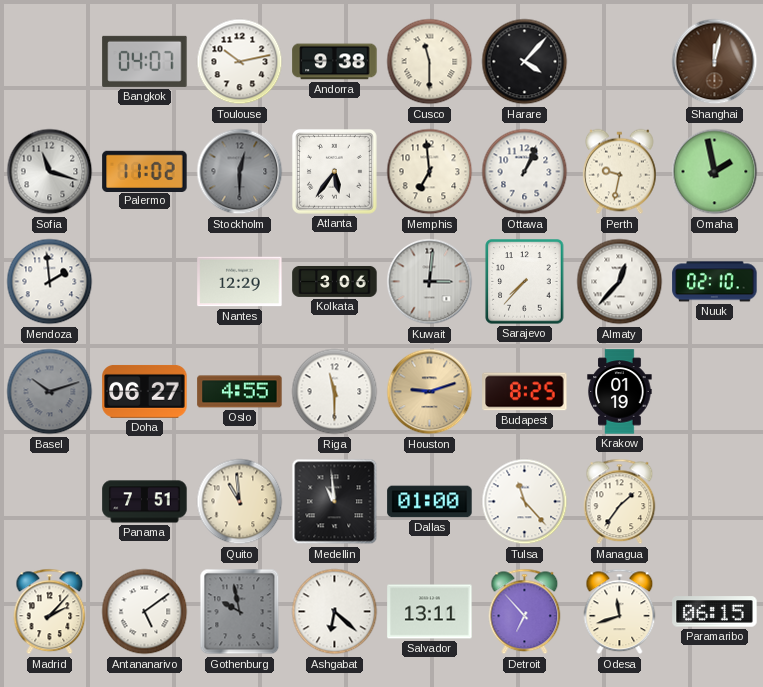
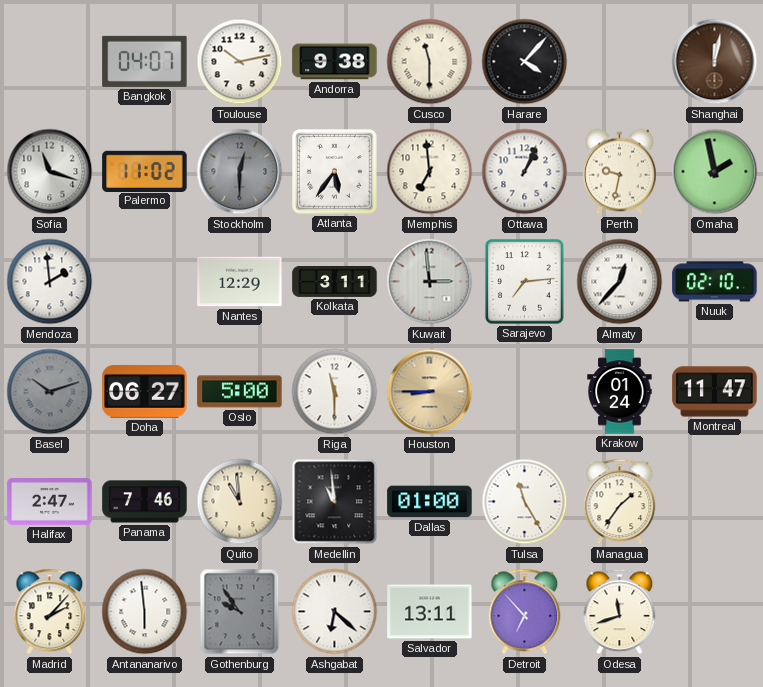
Kolkata: 3:06 -> 3:11
Kuwait: 3:01 -> 2:59
Sarajevo: 7:37 -> 7:14
Oslo: 4:55 -> 5:00
Houston: 9:12 -> 8:45
Budapest: 8:25 -> none
Krakow: 01:19 -> 01:24
Montreal: none -> 11:47
Halifax: none -> 2:47
Panama: 7:51 -> 7:46
Tulsa: 11:23 -> 11:25
Antananarivo: 5:09 -> 5:59
Gothenburg: 9:58 -> 9:54
Paramaribo: 06:15 -> none
